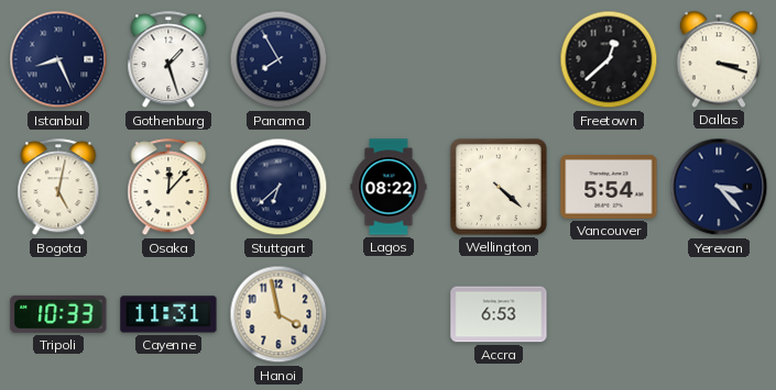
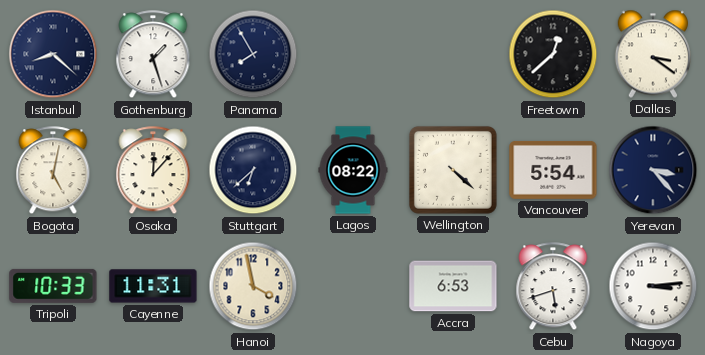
Istanbul: 8:26 -> 8:22
Dallas: 3:18 -> 3:21
Cebu: none -> 5:42
Nagoya: none -> 3:14
